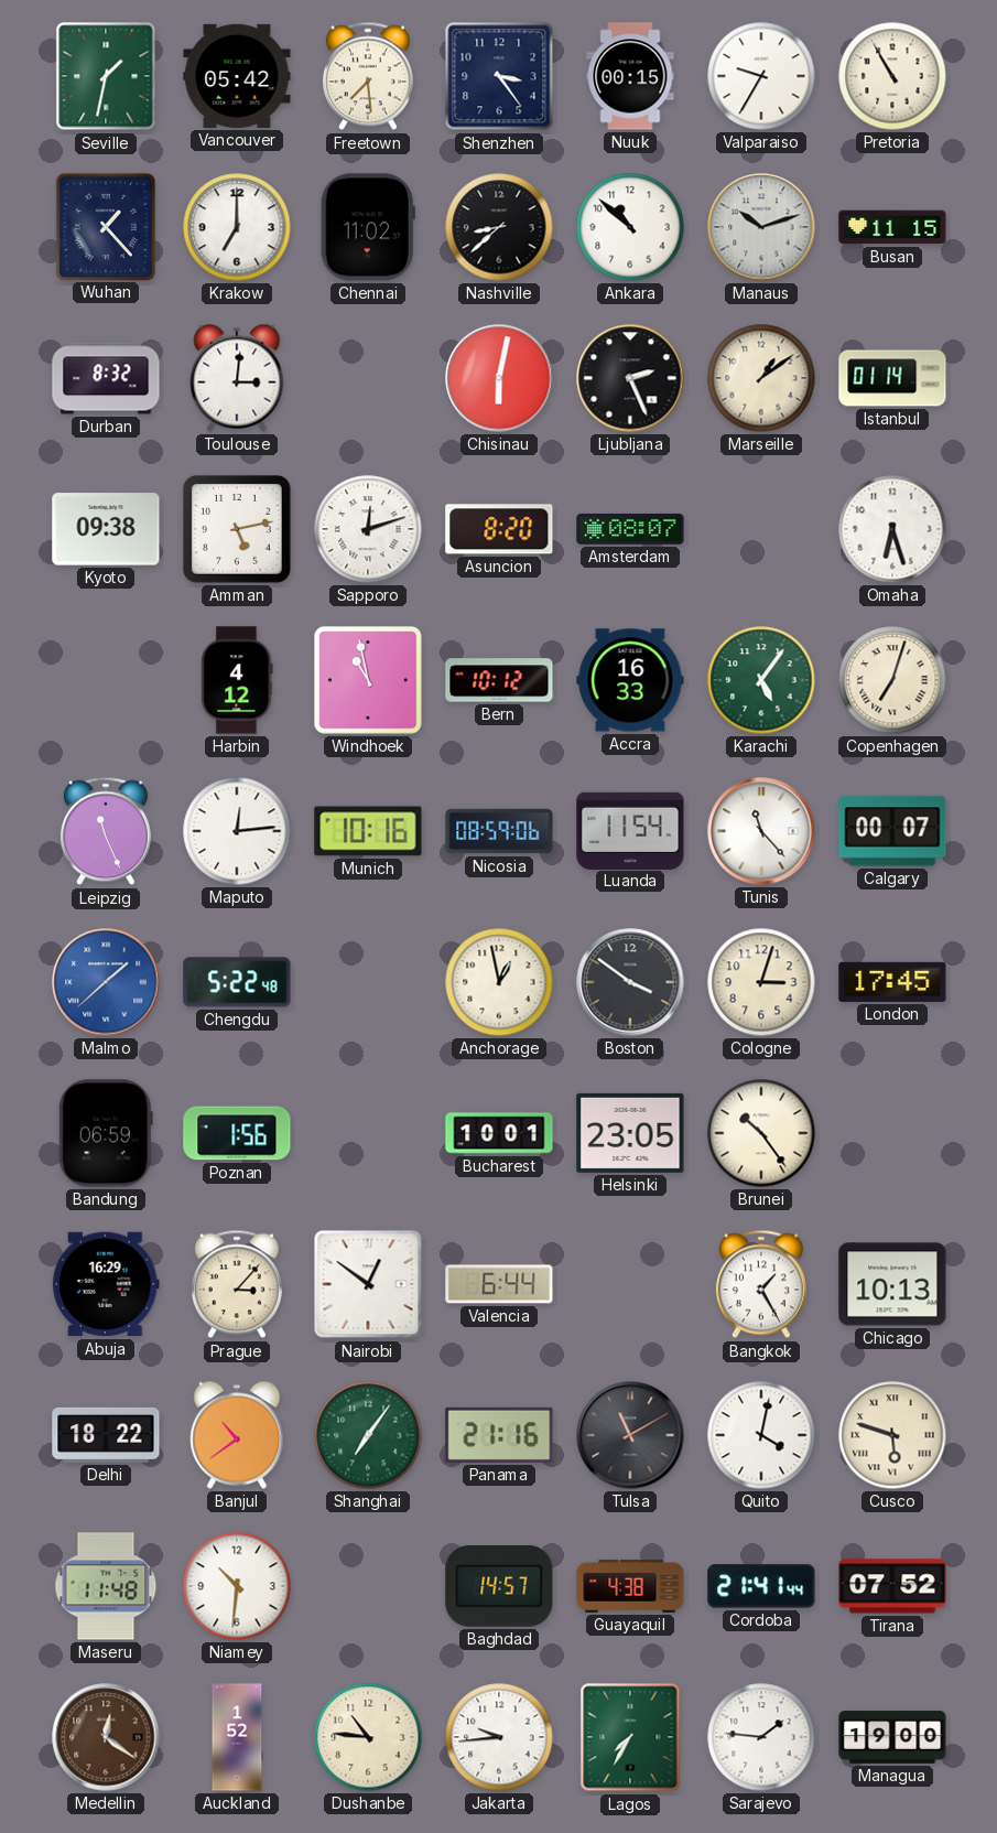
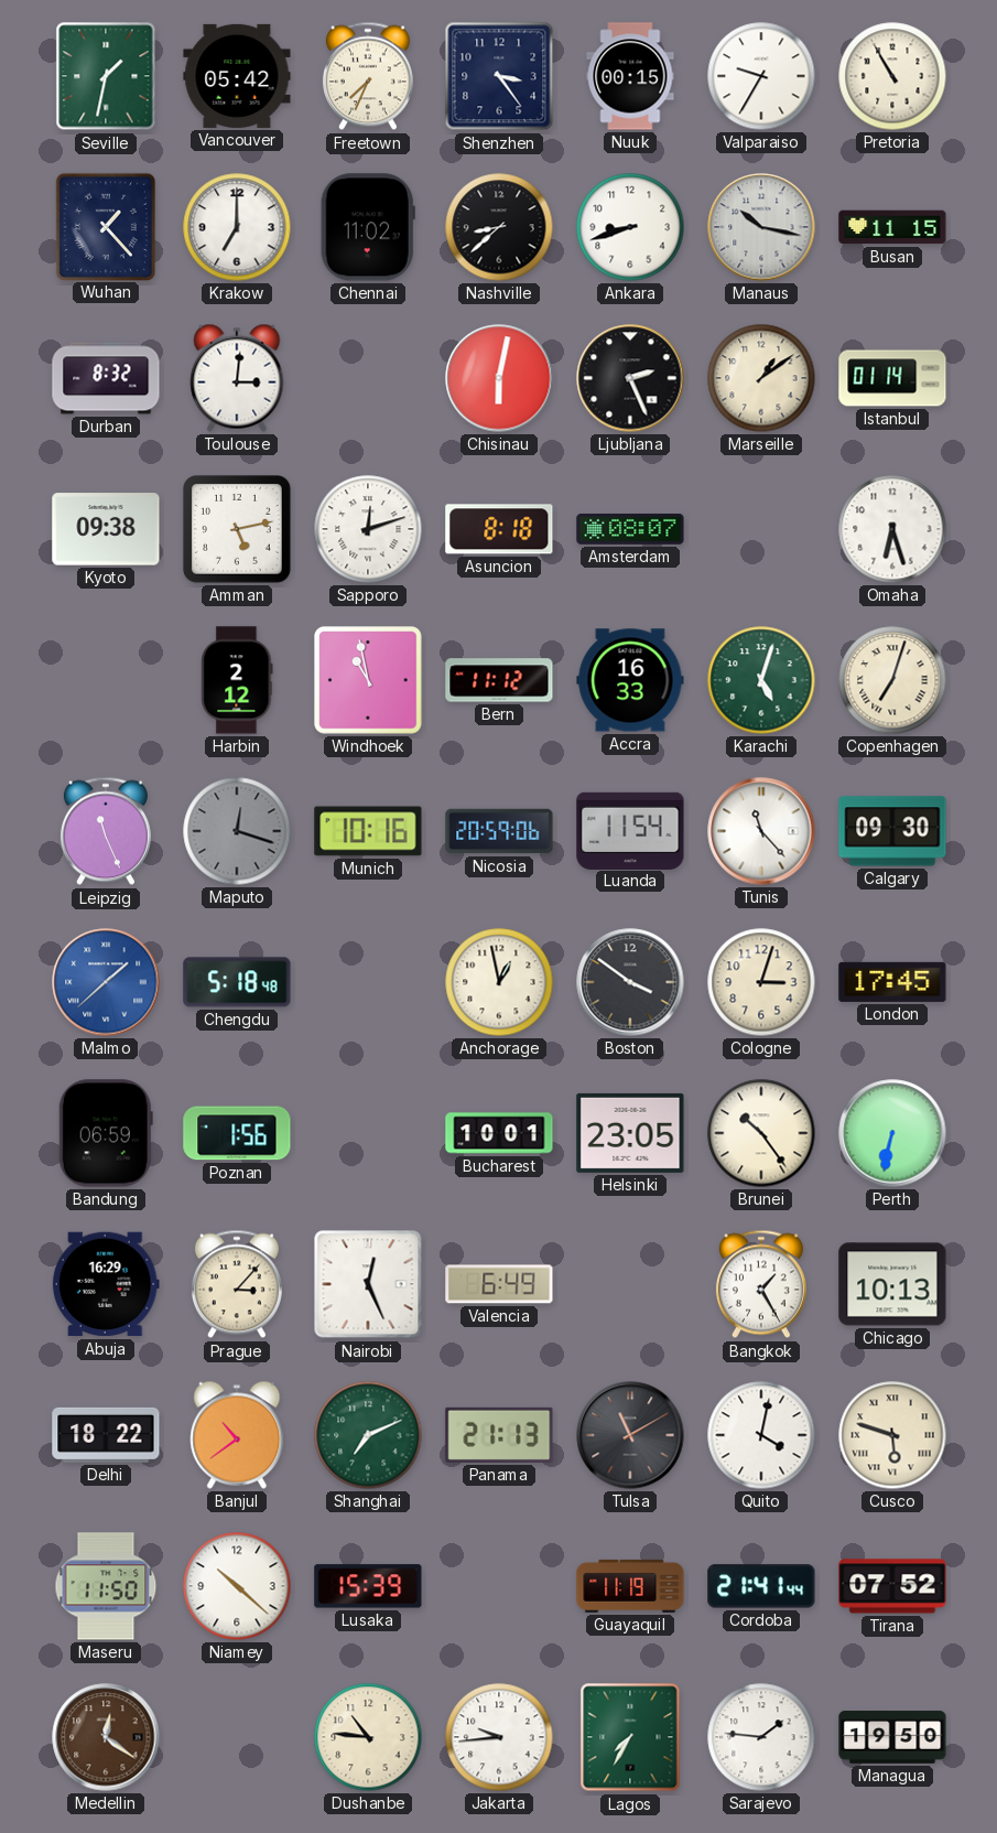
Freetown: 7:29 -> 7:34
Ankara: 10:52 -> 8:42
Manaus: 10:12 -> 10:17
Asuncion: 8:20 -> 8:18
Harbin: 4:12 -> 2:12
Bern: 10:12 -> 11:12
Karachi: 5:06 -> 5:03
Maputo: 12:14 -> 12:18
Maputo dial: white -> grey
Nicosia: 08:59 -> 20:59
Calgary: 00:07 -> 09:30
Chengdu: 5:22 -> 5:18
Perth: none -> 6:32
Nairobi: 12:51 -> 12:26
Valencia: 6:44 -> 6:49
Shanghai: 7:06 -> 7:11
Panama: 21:16 -> 21:13
Maseru: 11:48 -> 11:50
Niamey: 10:31 -> 10:22
Lusaka: none -> 15:39
Baghdad: 14:57 -> none
Guayaquil: 4:38 -> 11:19
Auckland: 1:52 -> none
Managua: 19:00 -> 19:50
